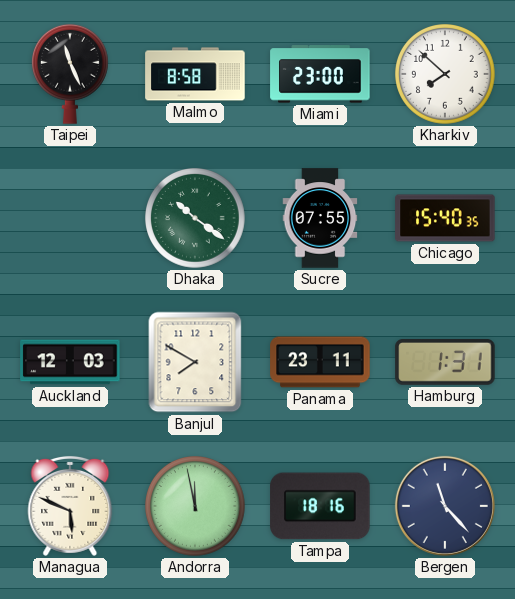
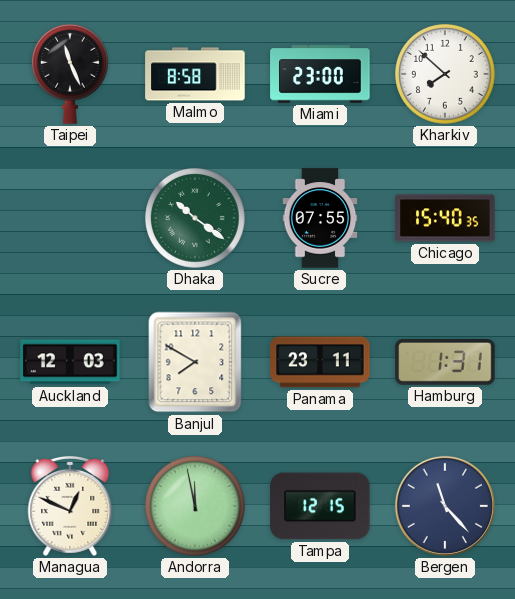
Managua: 5:49 -> 12:49
Tampa: 18:16 -> 12:15
